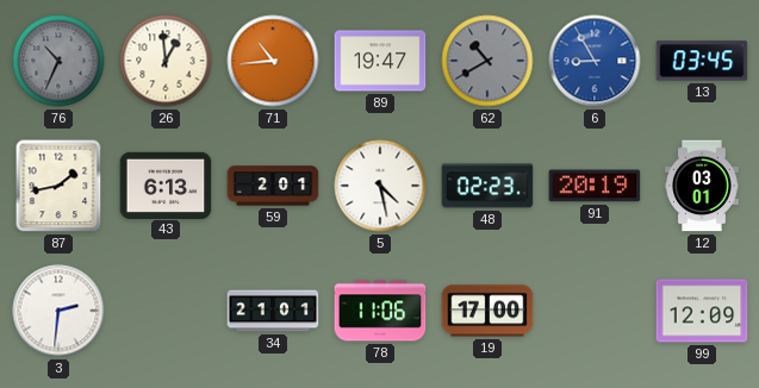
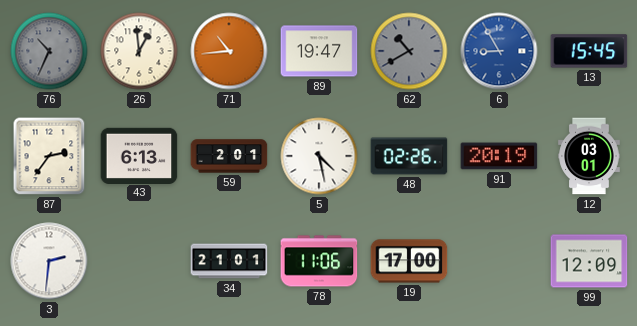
13: 03:45 -> 15:45
87: 1:43 -> 2:36
48: 02:23 -> 02:26
